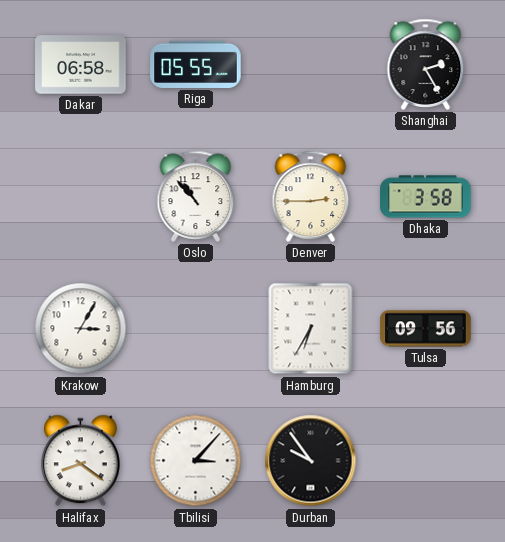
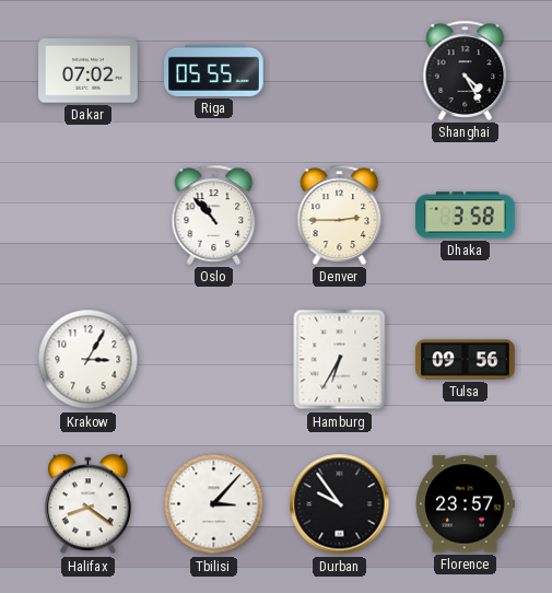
Dakar: 06:58 -> 07:02
Shanghai: 2:25 -> 4:25
Florence: none -> 23:57
